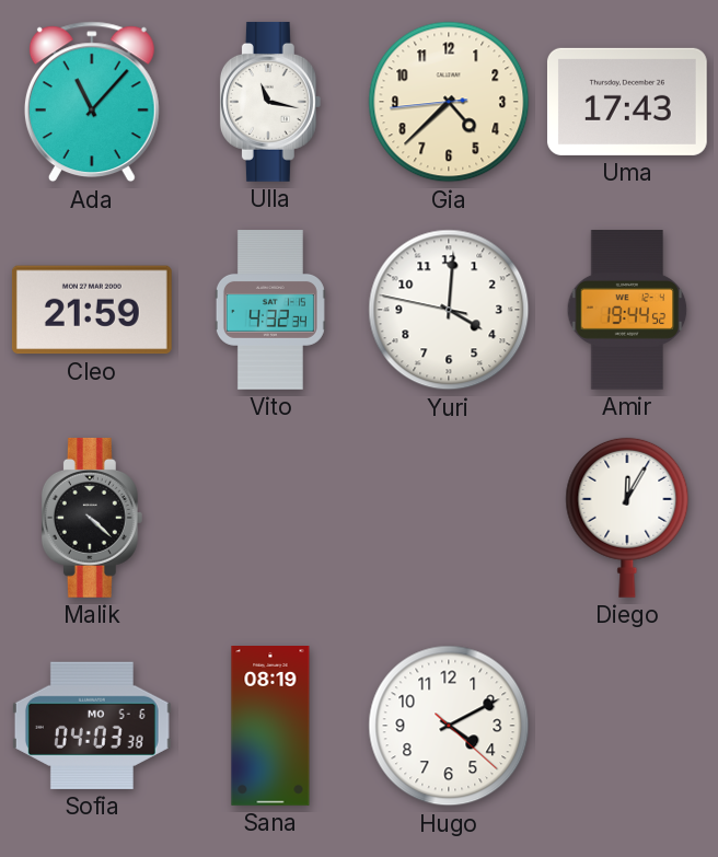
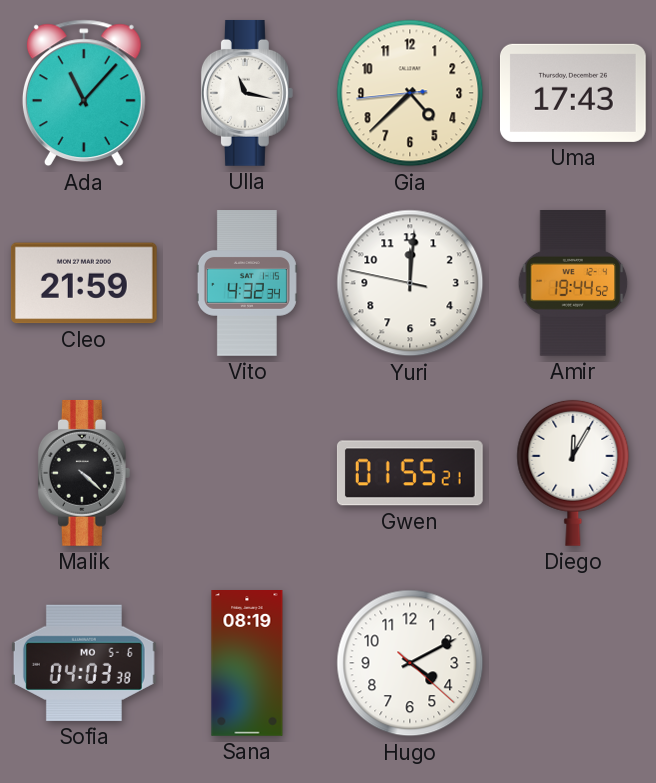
Yuri: 4:00 -> 12:00
Gwen: none -> 01:55
